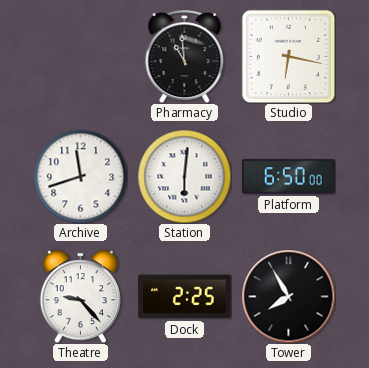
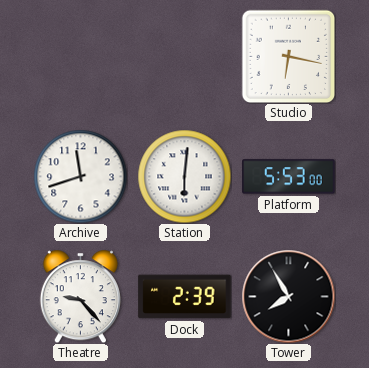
Pharmacy: 10:59 -> none
Platform: 6:50 -> 5:53
Dock: 2:25 -> 2:39
